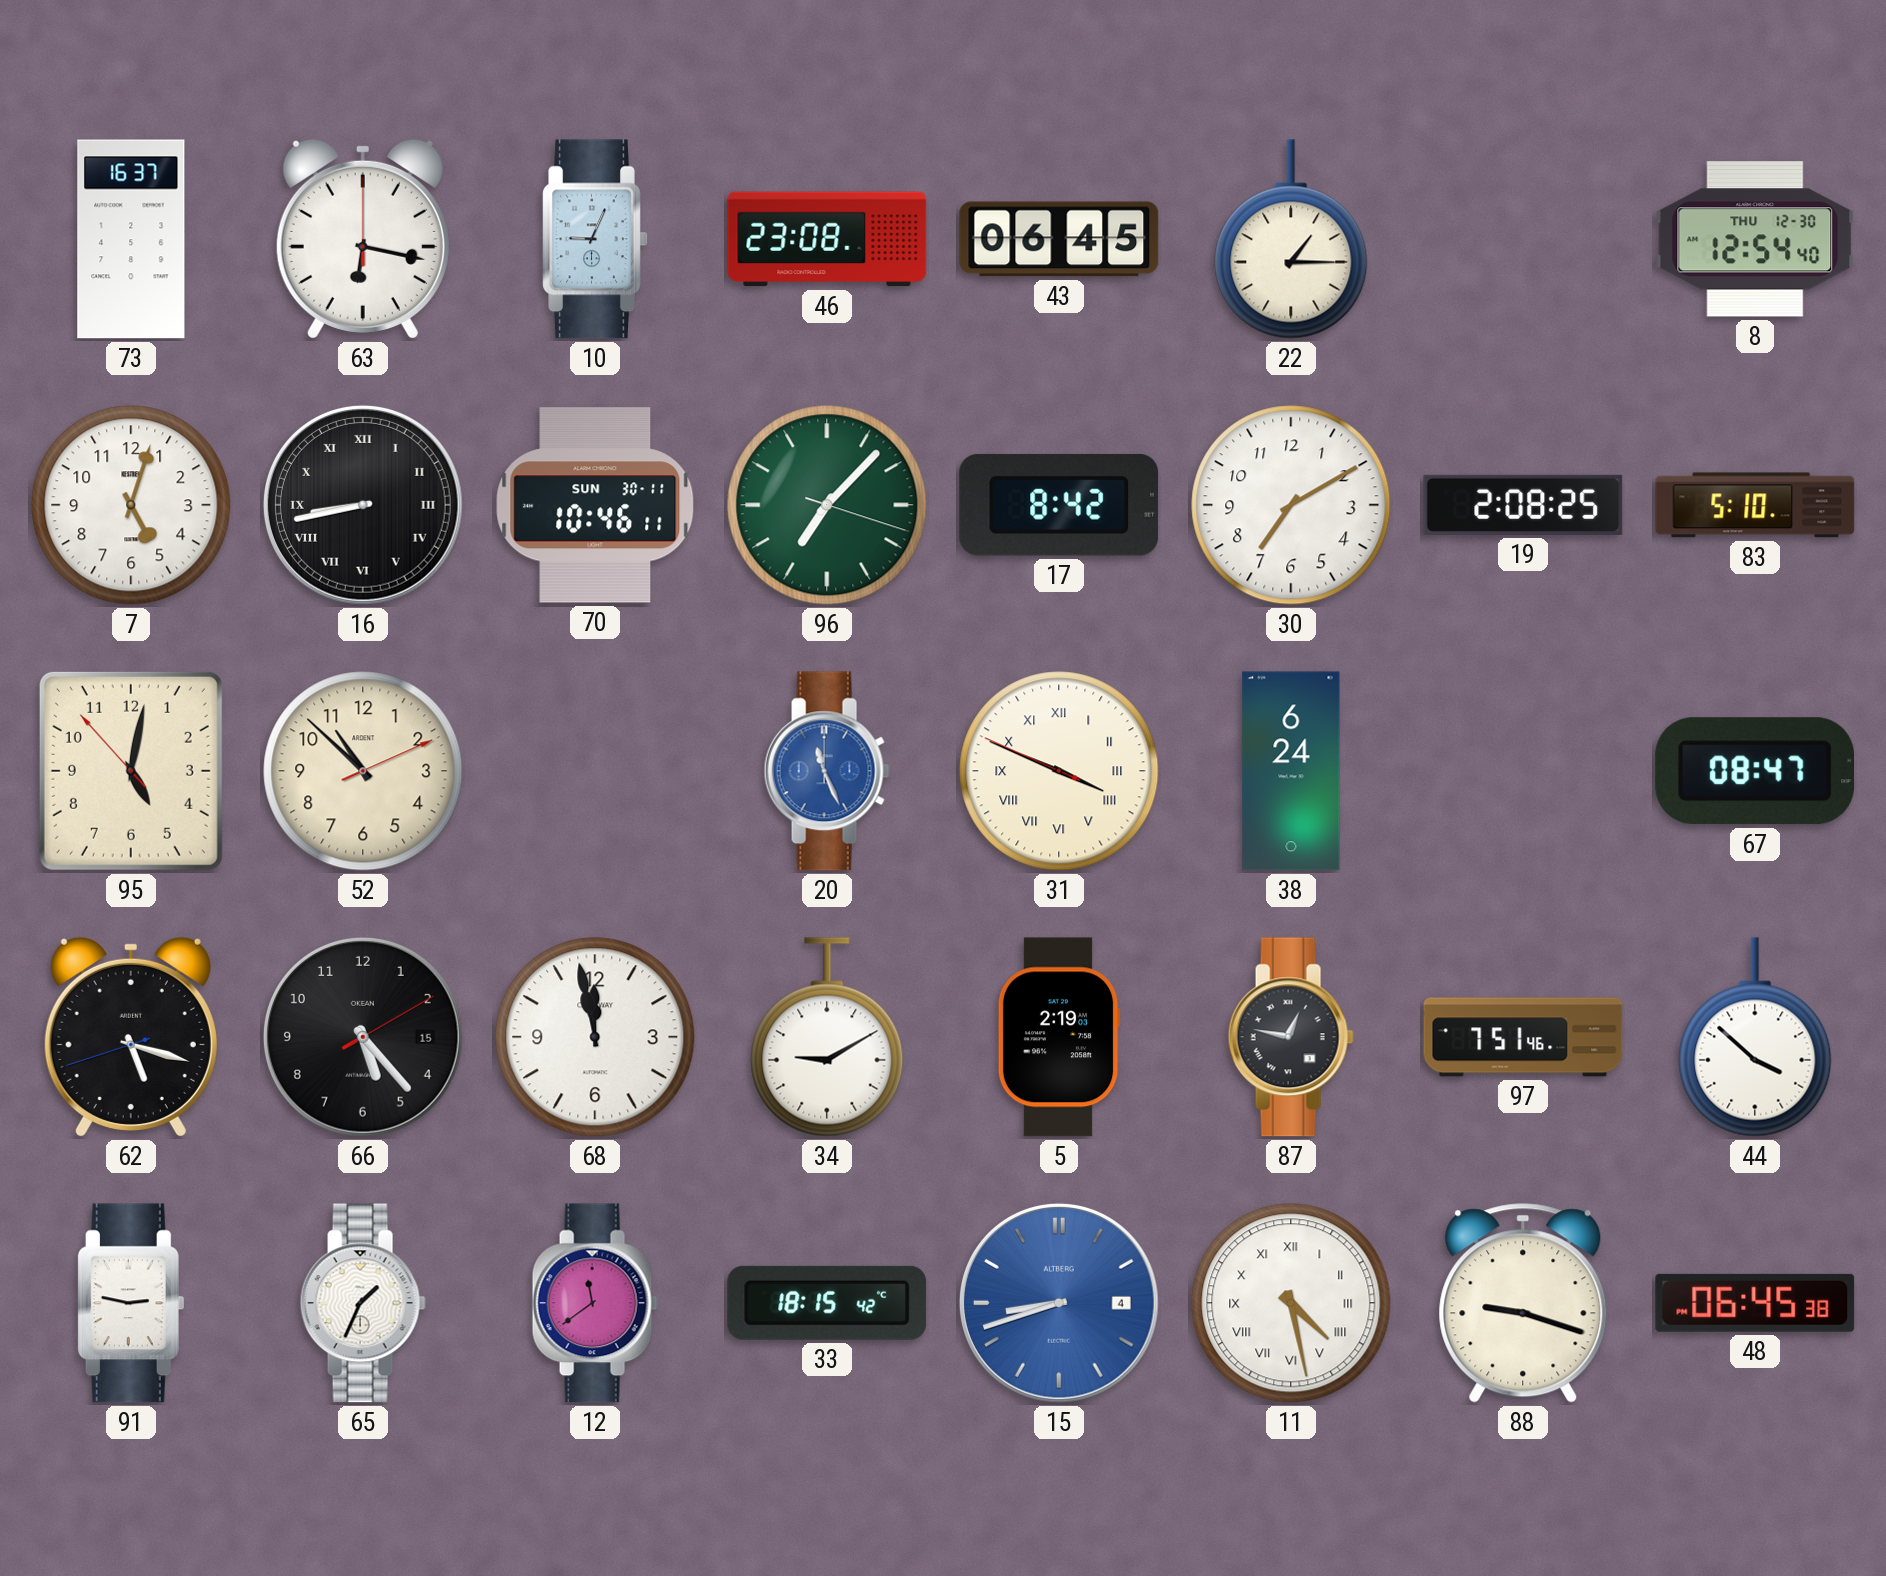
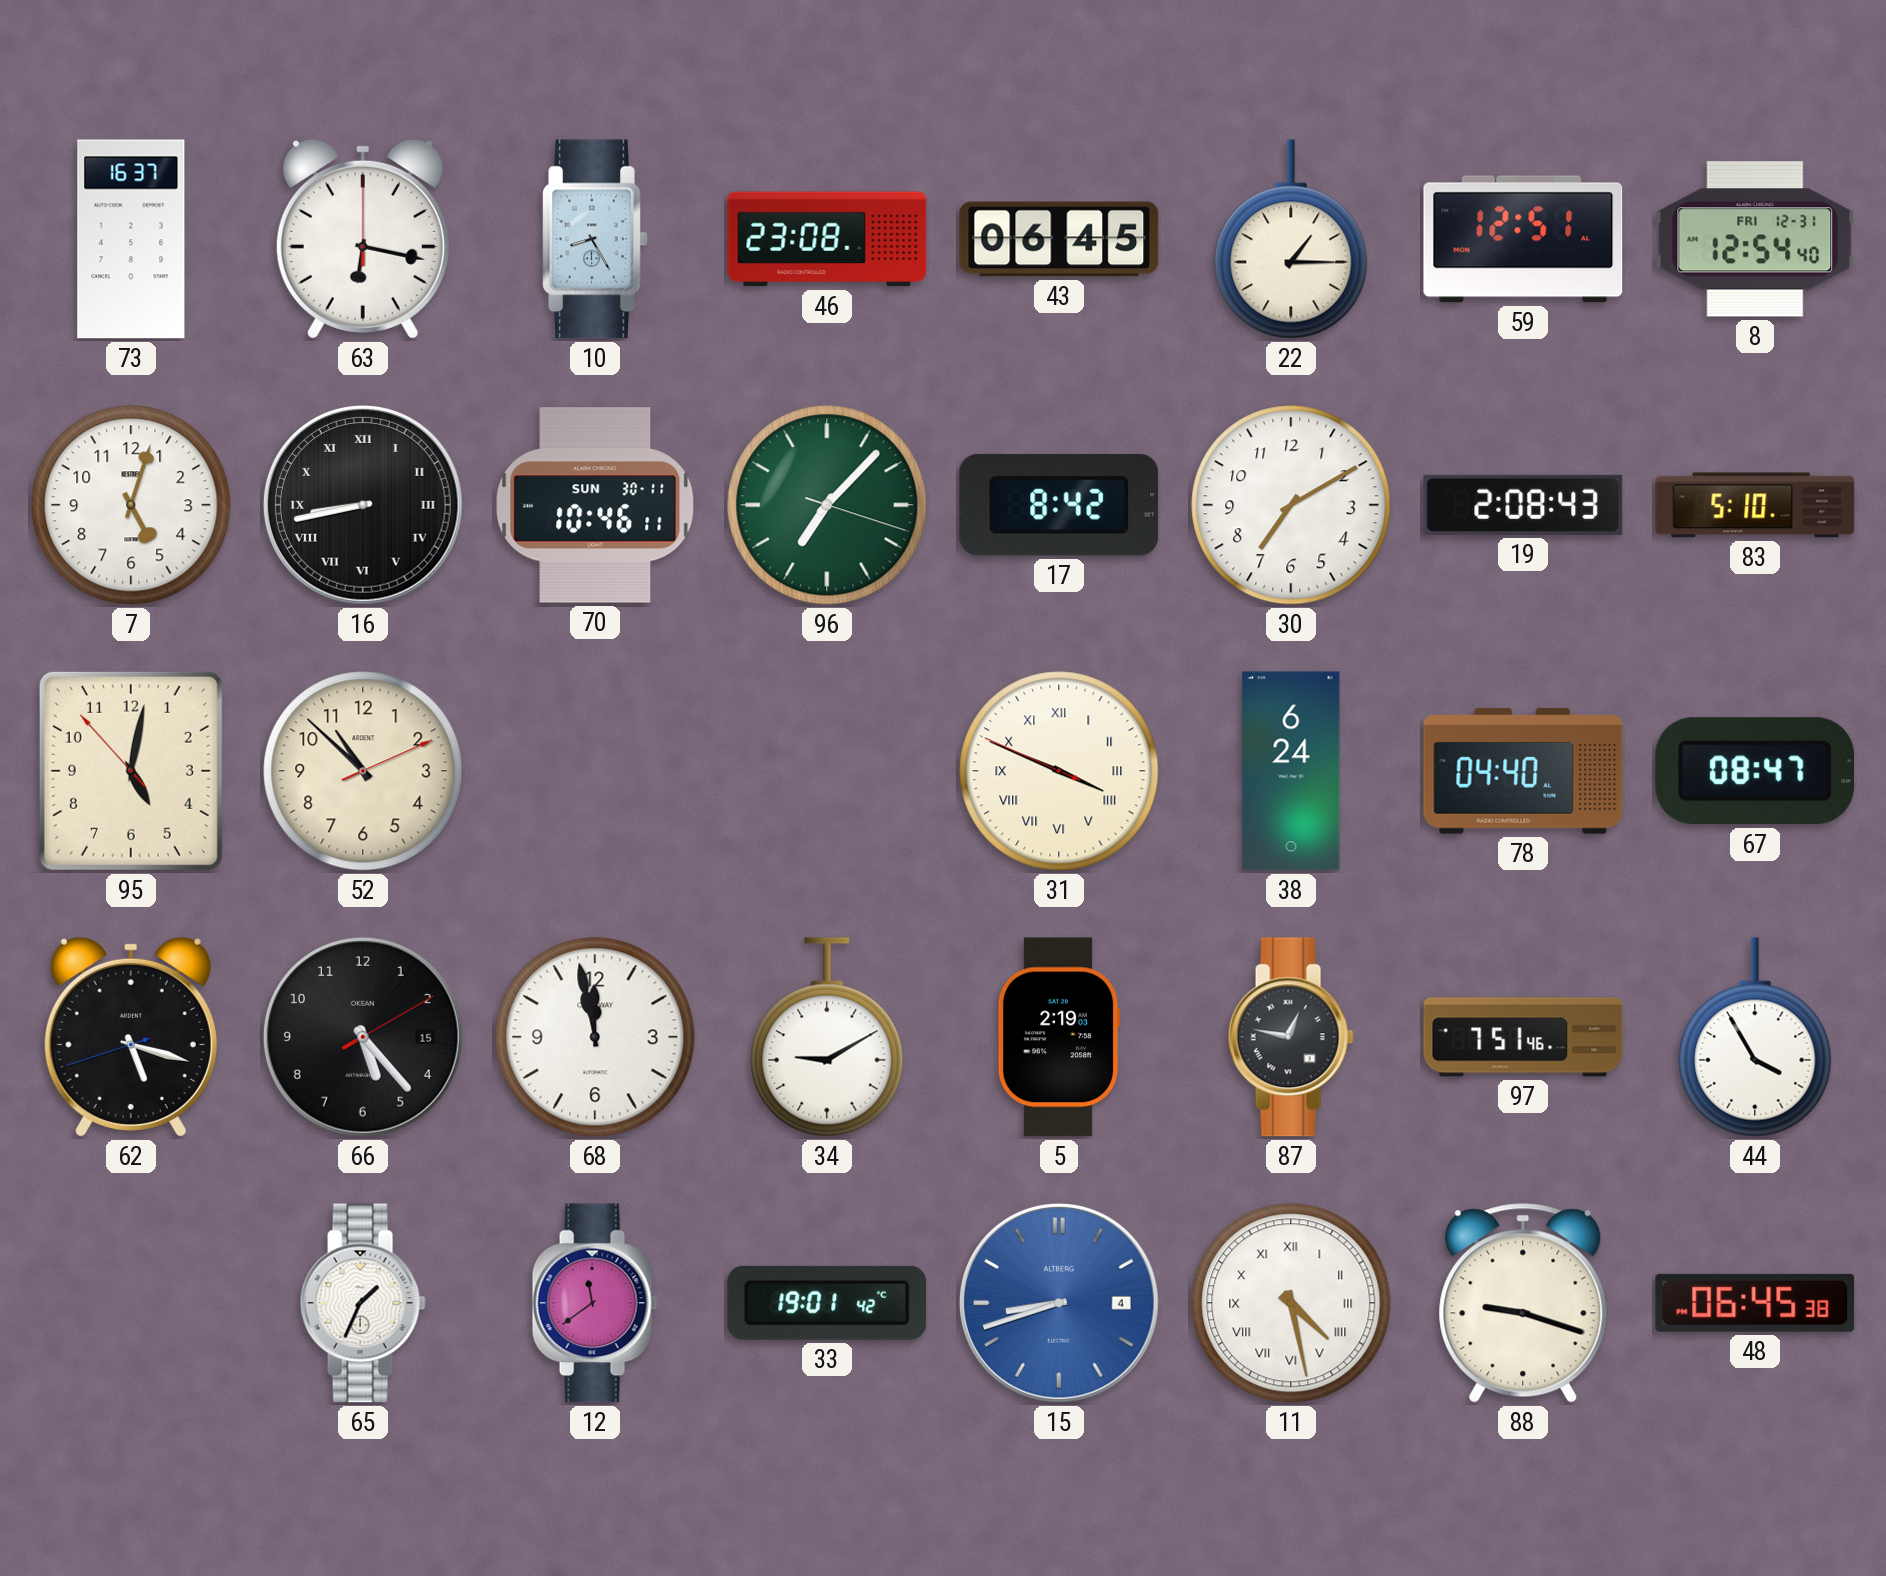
10: 9:04 -> 8:25
59: none -> 12:51
8 date: THU 12-30 -> FRI 12-31
19: 2:08:25 -> 2:08:43
20: 11:26 -> none
78: none -> 04:40
44: 3:52 -> 3:55
91: 2:47 -> none
33: 18:15 -> 19:01
